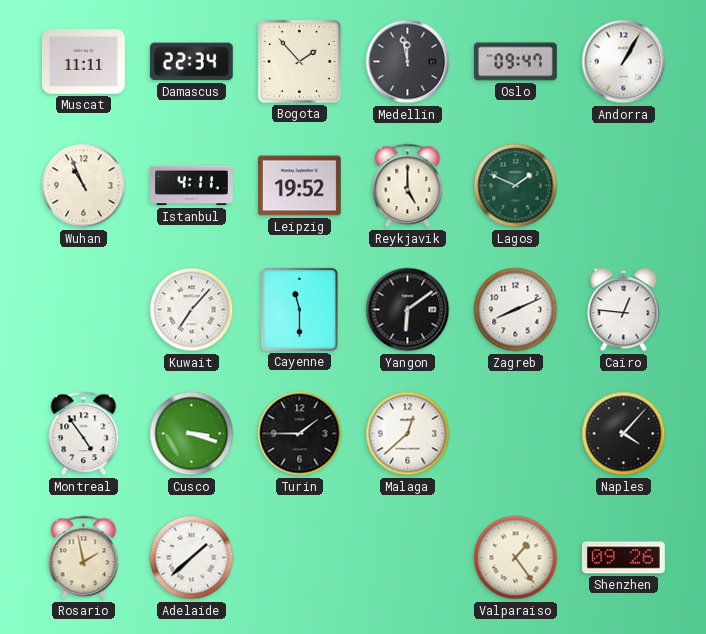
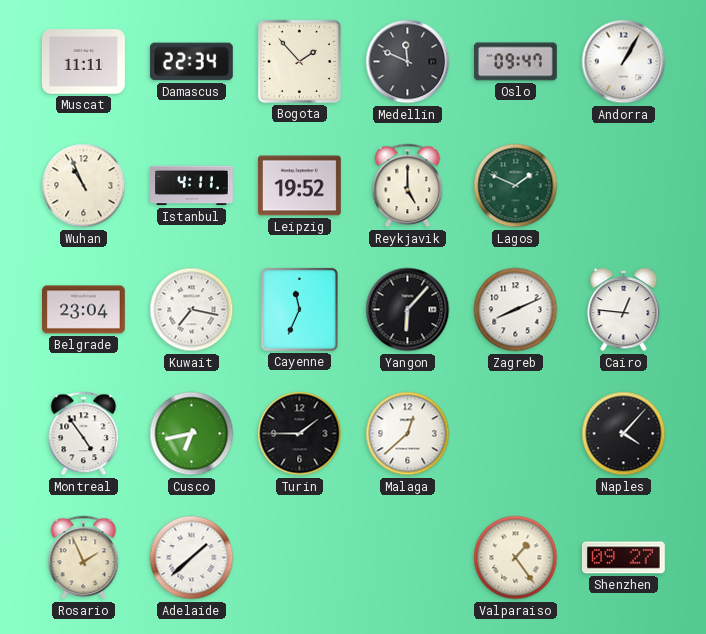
Medellin: 11:58 -> 11:49
Belgrade: none -> 23:04
Kuwait: 7:07 -> 7:17
Cayenne: 11:30 -> 11:34
Yangon: 6:09 -> 6:07
Cusco: 3:18 -> 6:43
Rosario: 1:58 -> 1:56
Shenzhen: 09:26 -> 09:27
